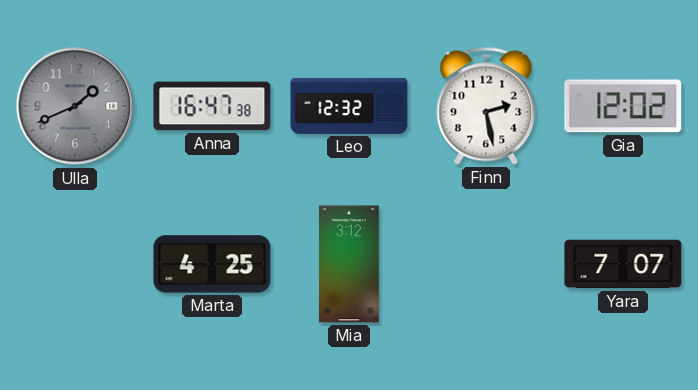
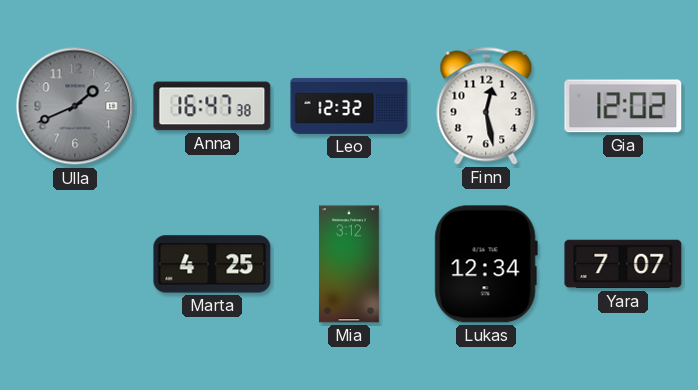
Finn: 2:28 -> 12:28
Lukas: none -> 12:34
